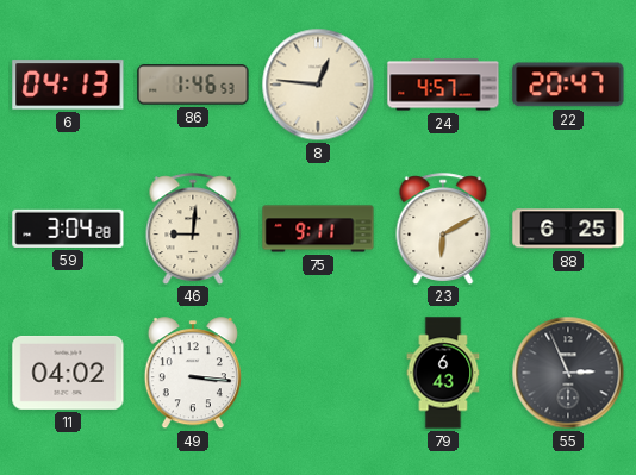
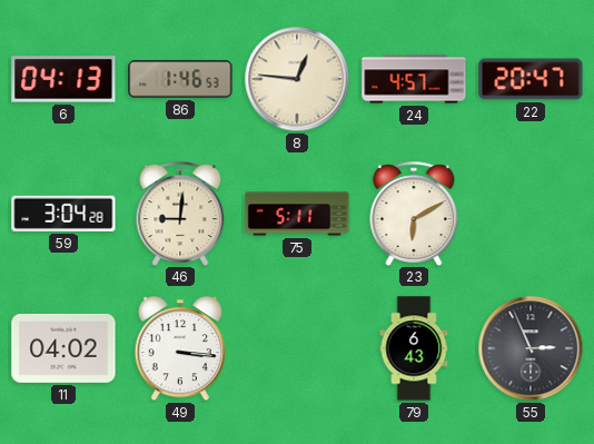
75: 9:11 -> 5:11
88: 6:25 -> none
